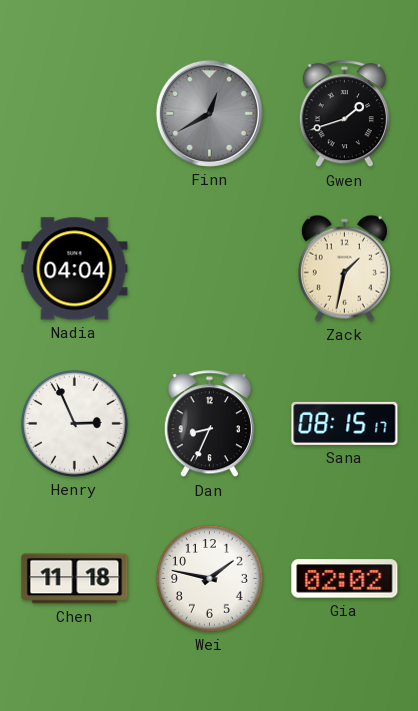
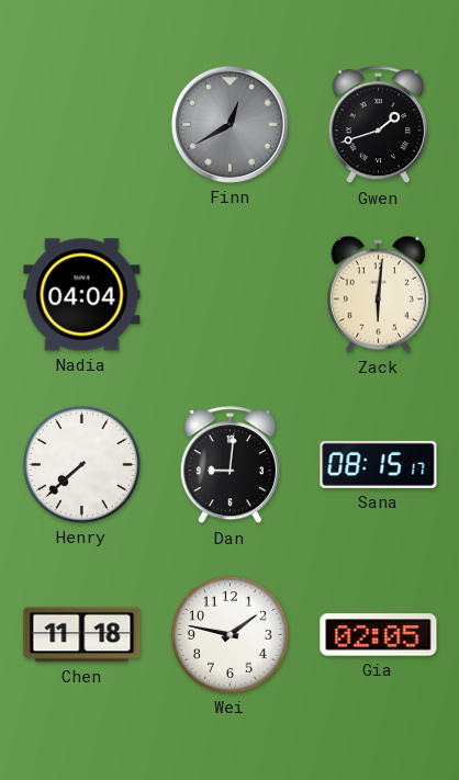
Zack: 1:32 -> 6:01
Henry: 2:56 -> 7:38
Dan: 8:34 -> 9:01
Gia: 02:02 -> 02:05
